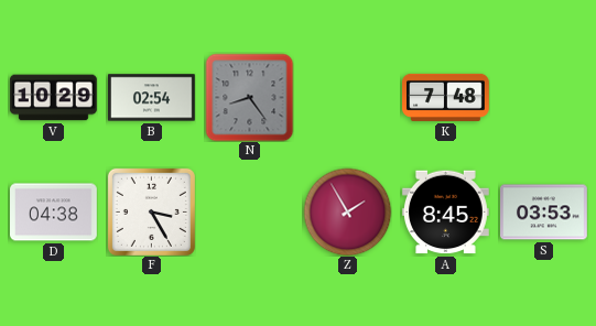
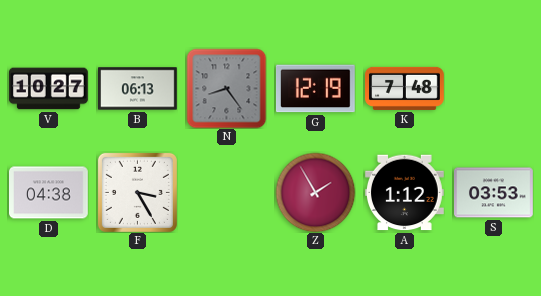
V: 10:29 -> 10:27
B: 02:54 -> 06:13
G: none -> 12:19
A: 8:45 -> 1:12
